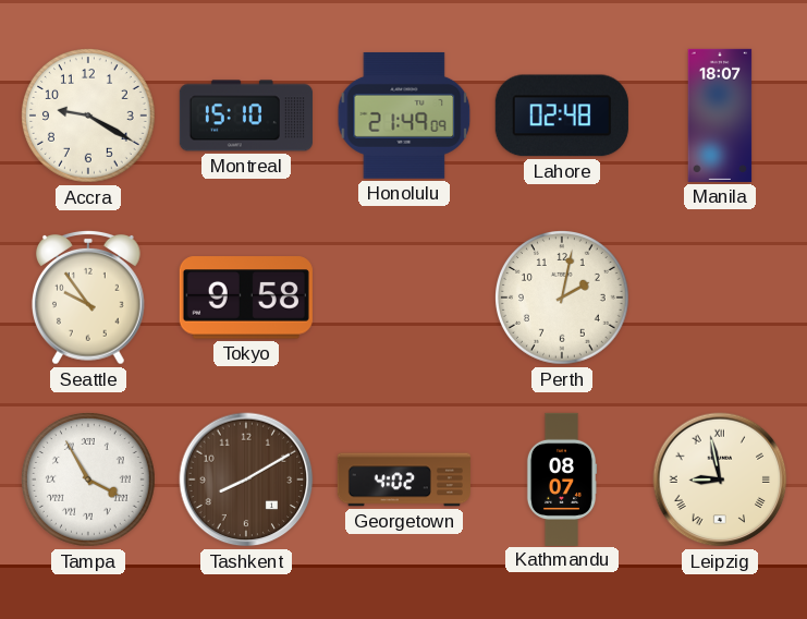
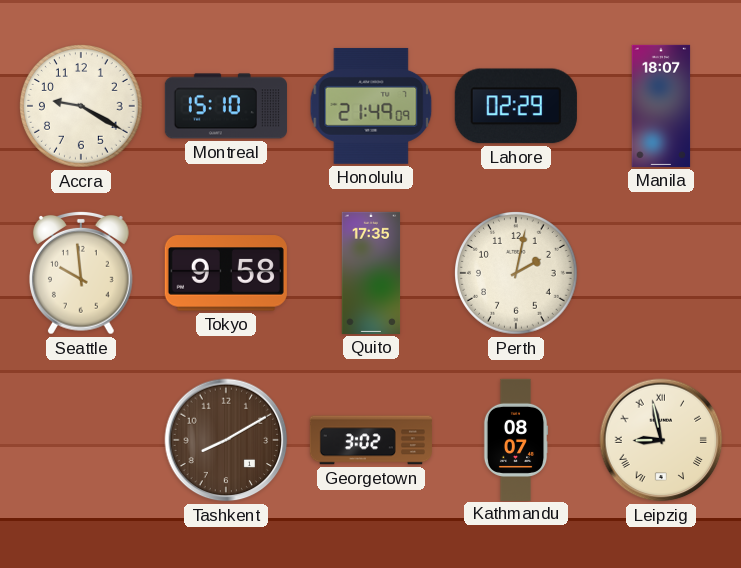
Lahore: 02:48 -> 02:29
Seattle: 9:54 -> 9:59
Quito: none -> 17:35
Tampa: 3:55 -> none
Georgetown: 4:02 -> 3:02
